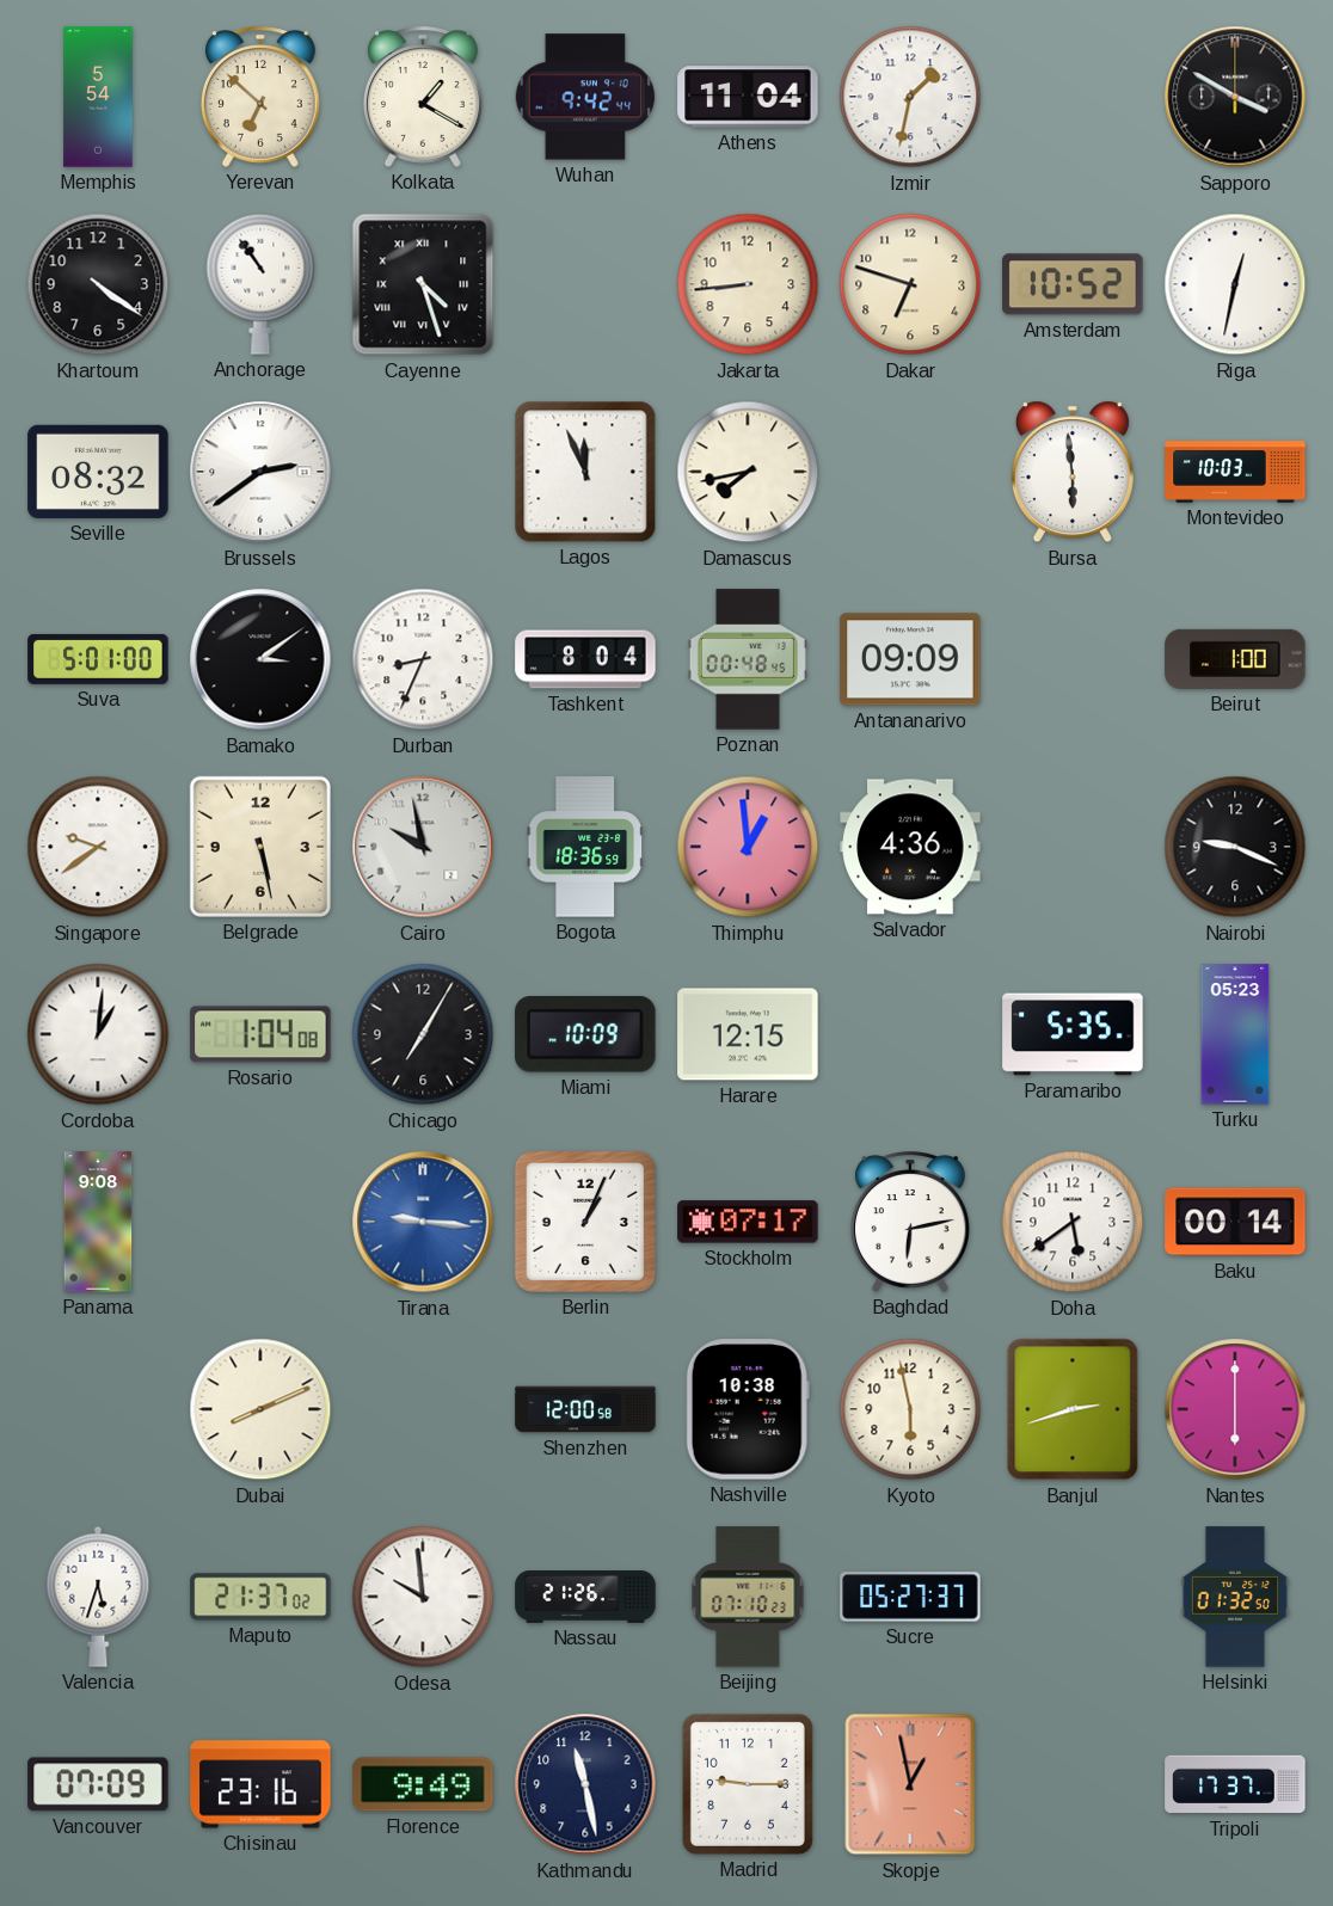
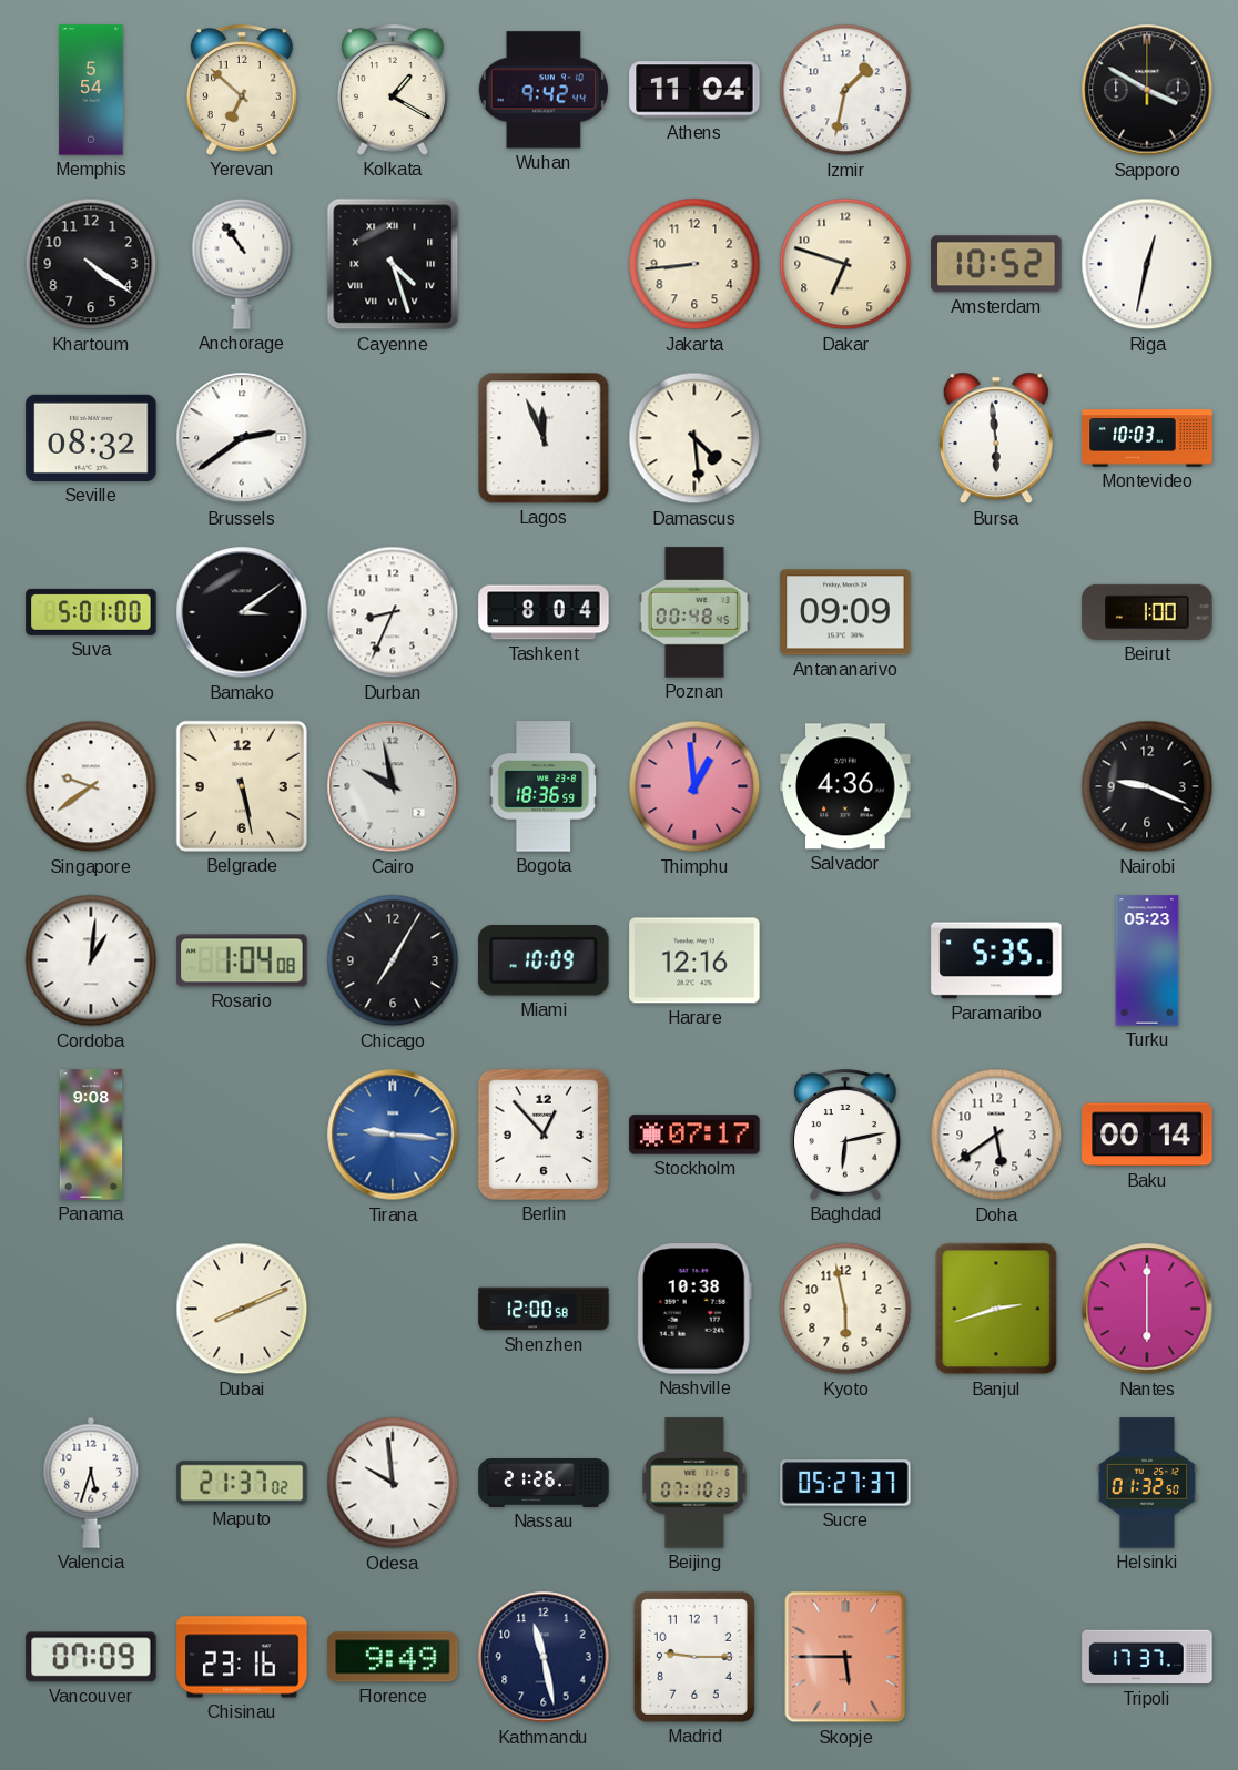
Damascus: 7:43 -> 4:29
Harare: 12:15 -> 12:16
Berlin: 1:04 -> 12:53
Skopje: 12:58 -> 5:45
